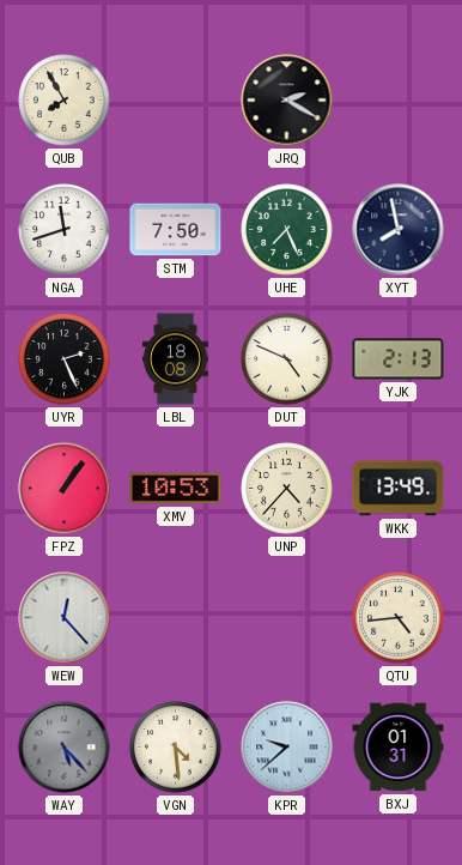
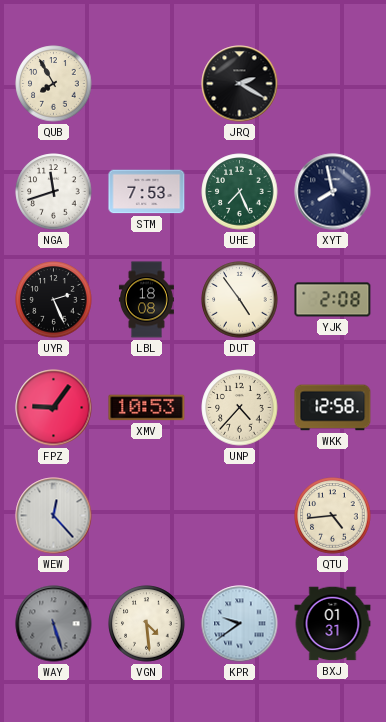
STM: 7:50 -> 7:53
DUT: 4:49 -> 4:54
YJK: 2:13 -> 2:08
FPZ: 1:06 -> 9:06
WKK: 13:49 -> 12:58
WAY: 5:23 -> 5:27
KPR: 9:38 -> 9:39
